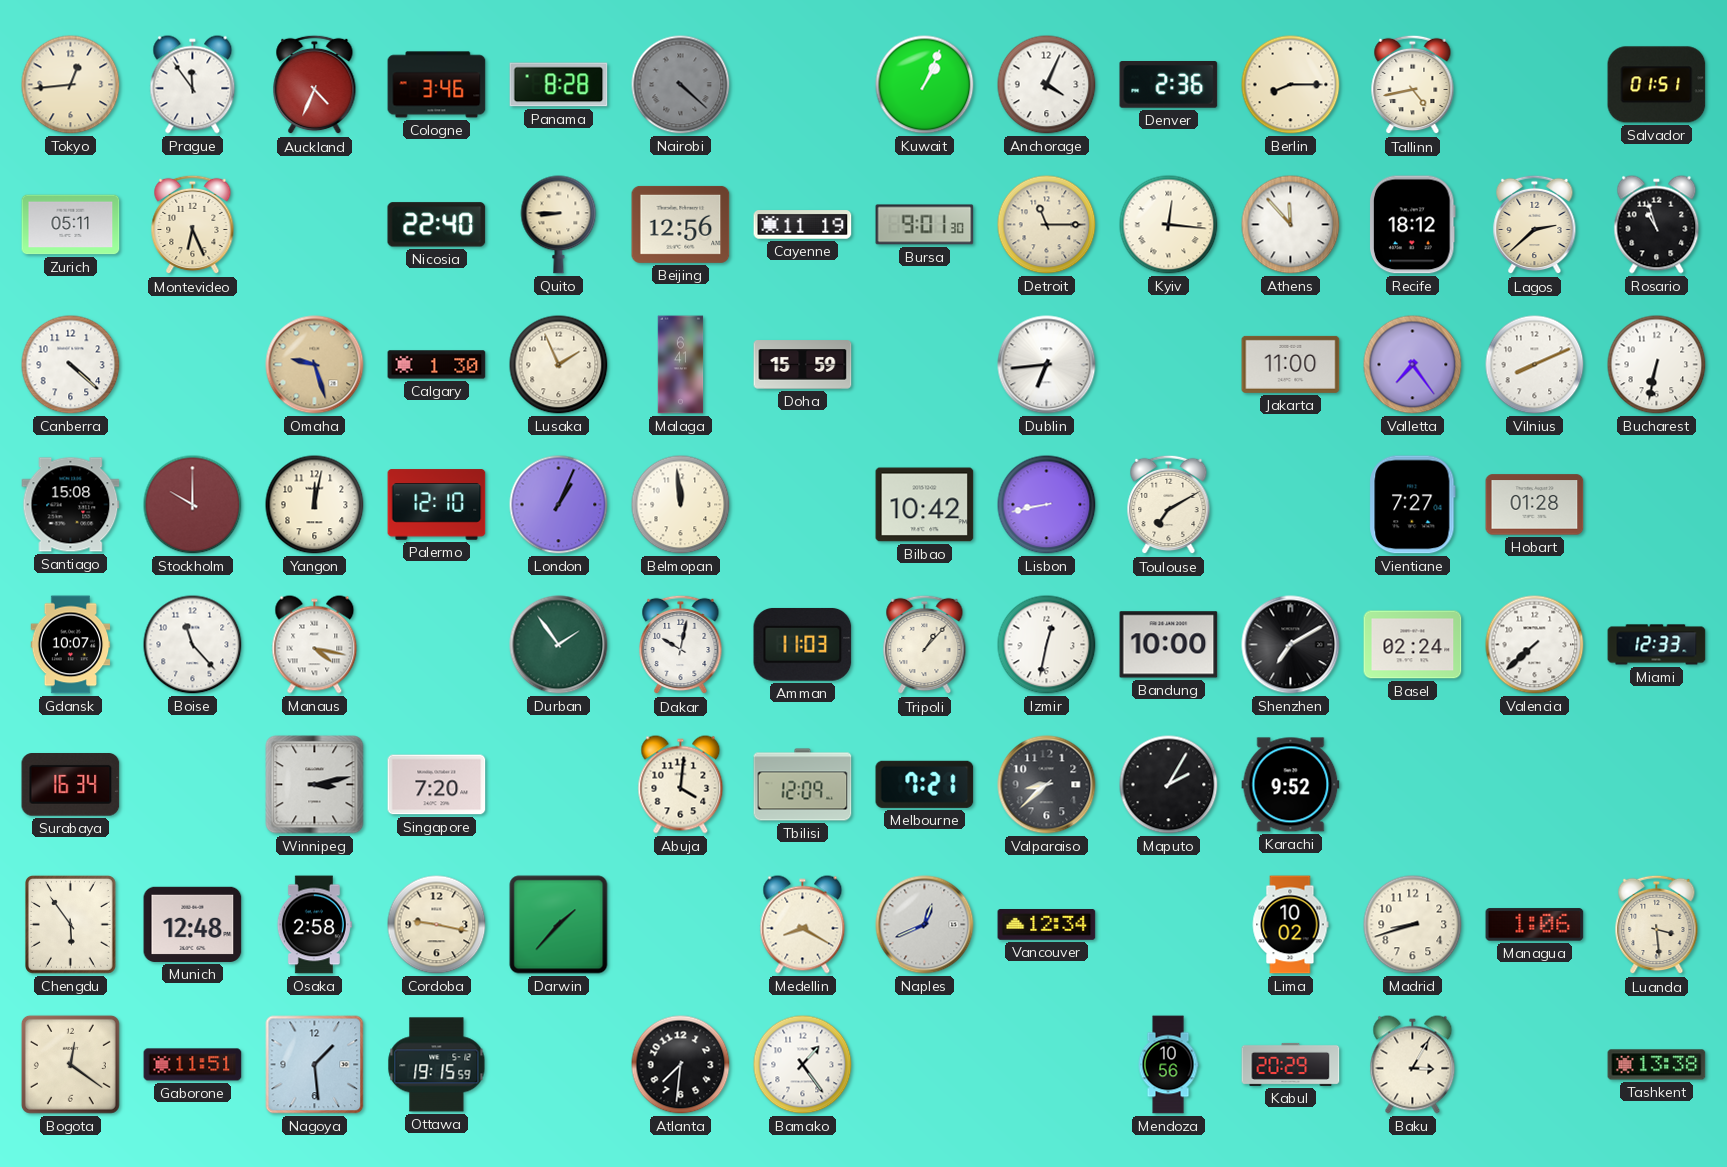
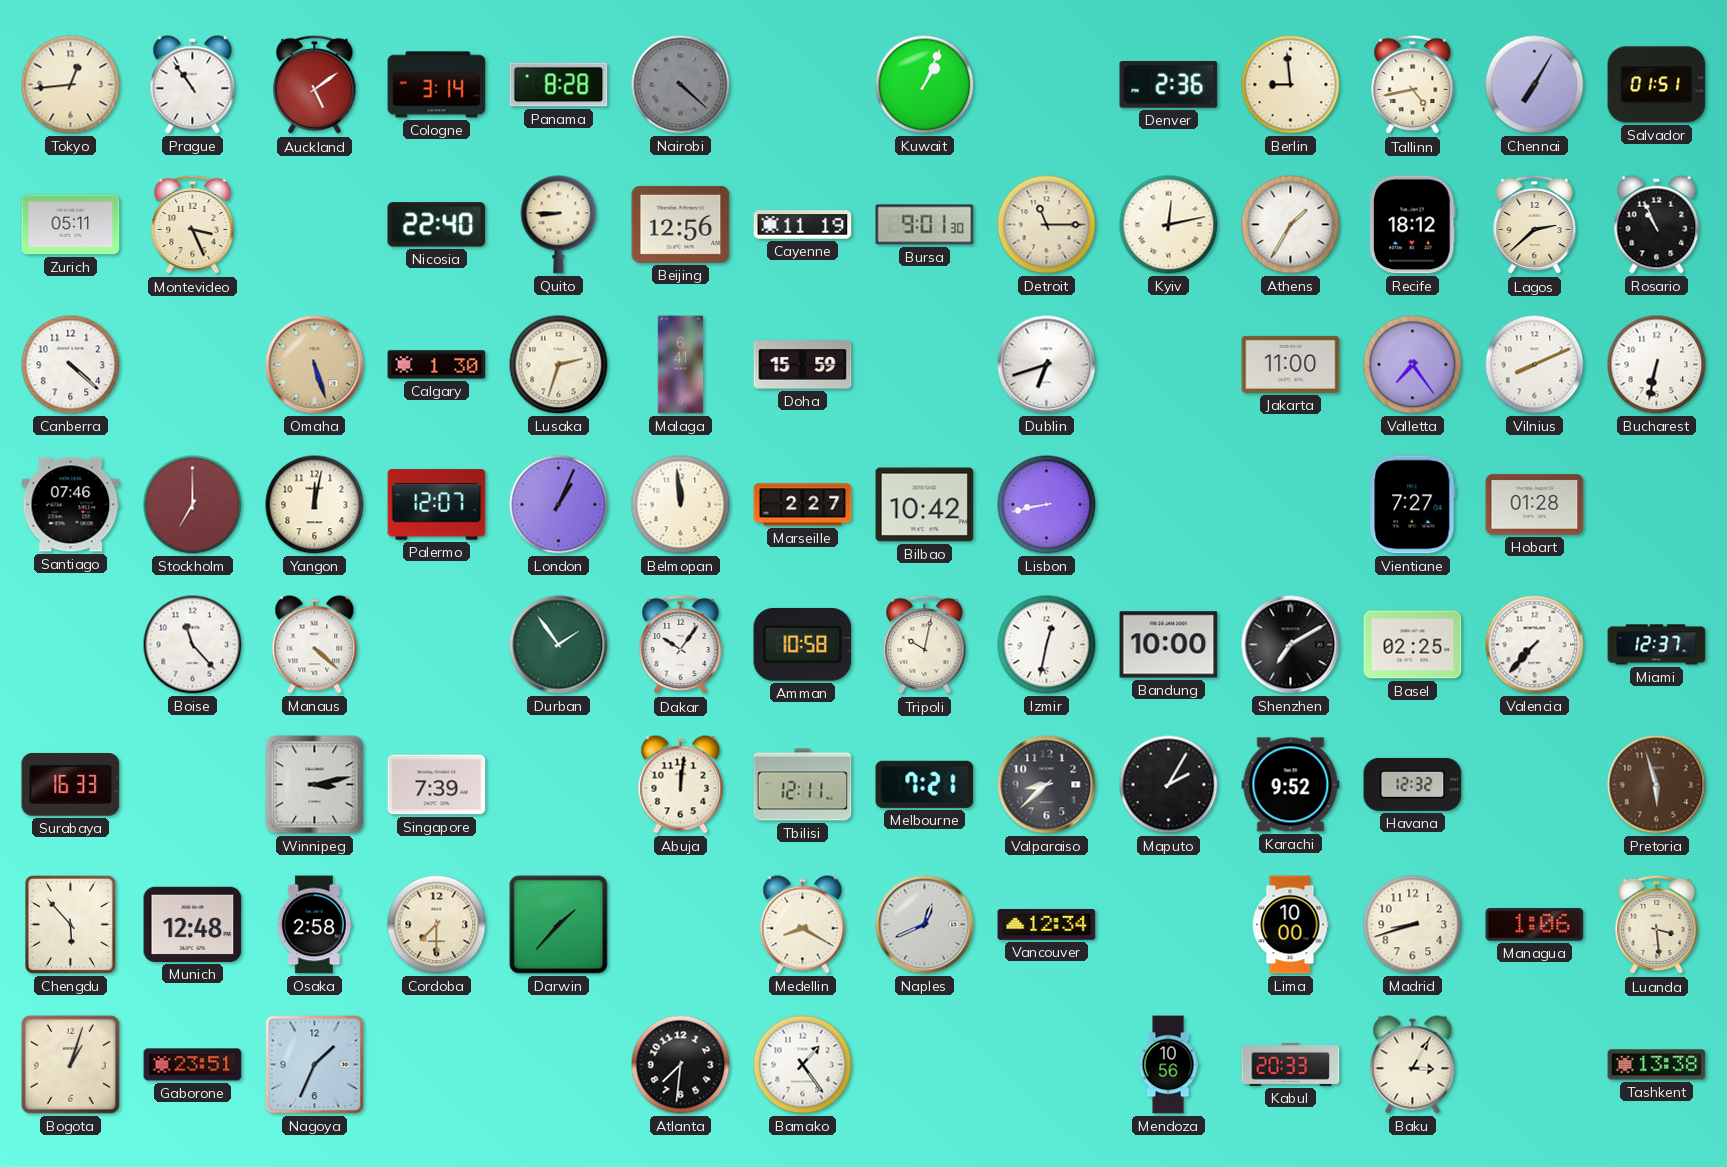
Prague: 11:54 -> 10:54
Auckland: 4:34 -> 5:09
Cologne: 3:46 -> 3:14
Anchorage: 4:04 -> none
Berlin: 8:15 -> 8:59
Chennai: none -> 7:05
Montevideo: 6:26 -> 3:26
Kyiv: 12:16 -> 12:13
Athens: 11:53 -> 1:35
Rosario: 10:57 -> 10:56
Omaha: 9:27 -> 5:27
Lusaka: 1:56 -> 2:33
Dublin: 6:44 -> 6:42
Santiago: 15:08 -> 07:46
Stockholm: 10:00 -> 7:00
Palermo: 12:10 -> 12:07
Marseille: none -> 2:27
Toulouse: 7:10 -> none
Gdansk: 10:07 -> none
Manaus: 4:17 -> 4:22
Dakar: 10:02 -> 10:06
Amman: 11:03 -> 10:58
Tripoli: 1:07 -> 10:02
Basel: 02:24 -> 02:25
Valencia: 7:38 -> 7:37
Miami: 12:33 -> 12:37
Surabaya: 16:34 -> 16:33
Singapore: 7:20 -> 7:39
Abuja: 4:01 -> 12:01
Tbilisi: 12:09 -> 12:11
Havana: none -> 12:32
Pretoria: none -> 5:57
Chengdu: 5:54 -> 5:53
Cordoba: 9:17 -> 7:30
Lima: 10:02 -> 10:00
Bogota: 12:21 -> 1:03
Gaborone: 11:51 -> 23:51
Nagoya: 1:29 -> 1:34
Ottawa: 19:15 -> none
Kabul: 20:29 -> 20:33
